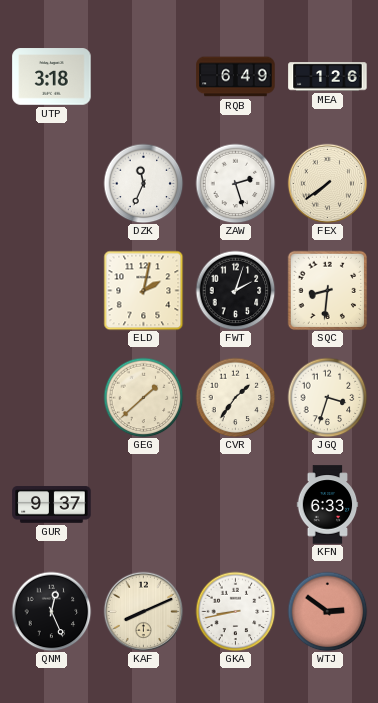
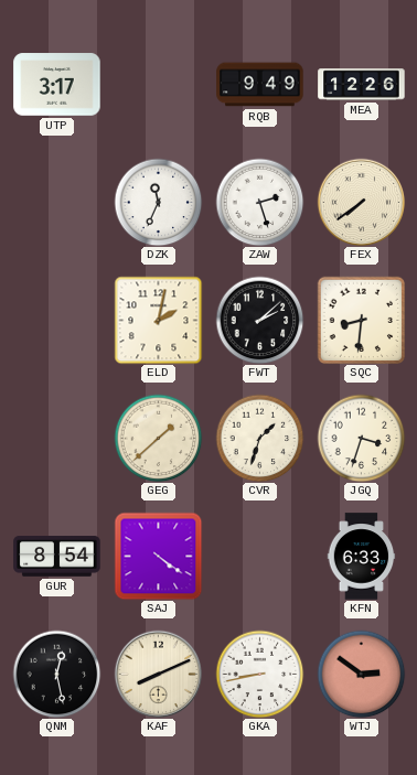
UTP: 3:18 -> 3:17
RQB: 6:49 -> 9:49
MEA: 1:26 -> 12:26
FWT: 2:03 -> 2:08
CVR: 1:36 -> 1:33
GUR: 9:37 -> 8:54
SAJ: none -> 4:21
QNM: 12:26 -> 12:28
